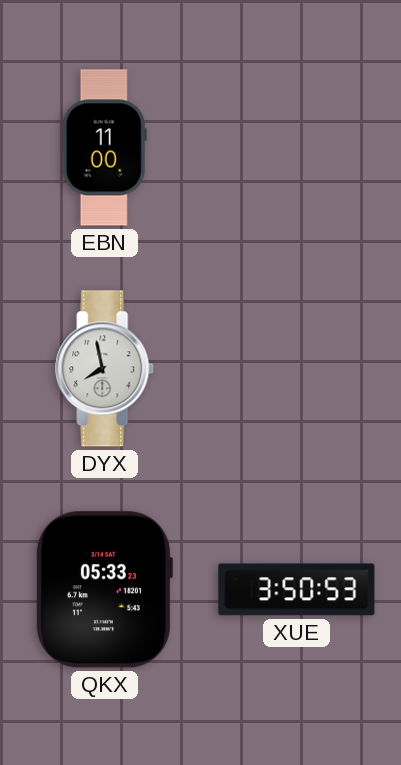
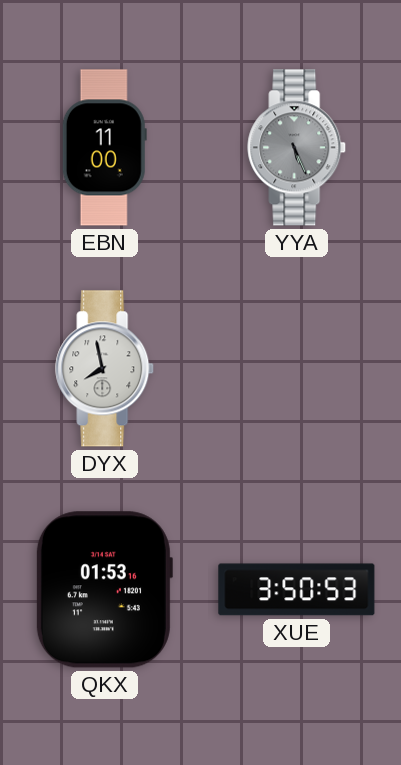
YYA: none -> 5:26
QKX: 05:33 -> 01:53
